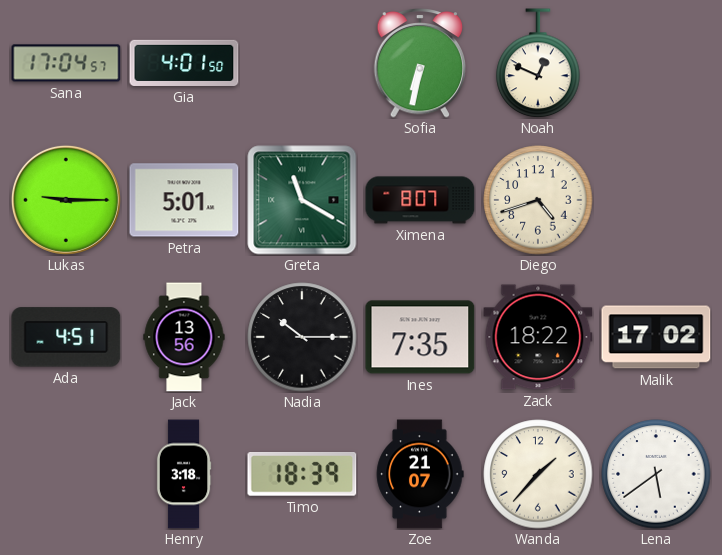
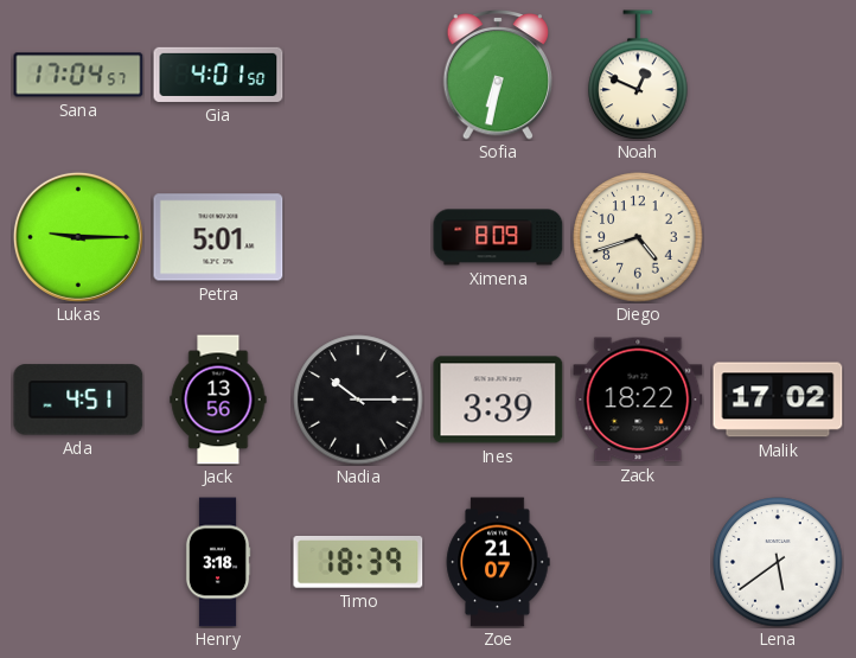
Greta: 11:20 -> none
Ximena: 8:07 -> 8:09
Ines: 7:35 -> 3:39
Wanda: 1:37 -> none
